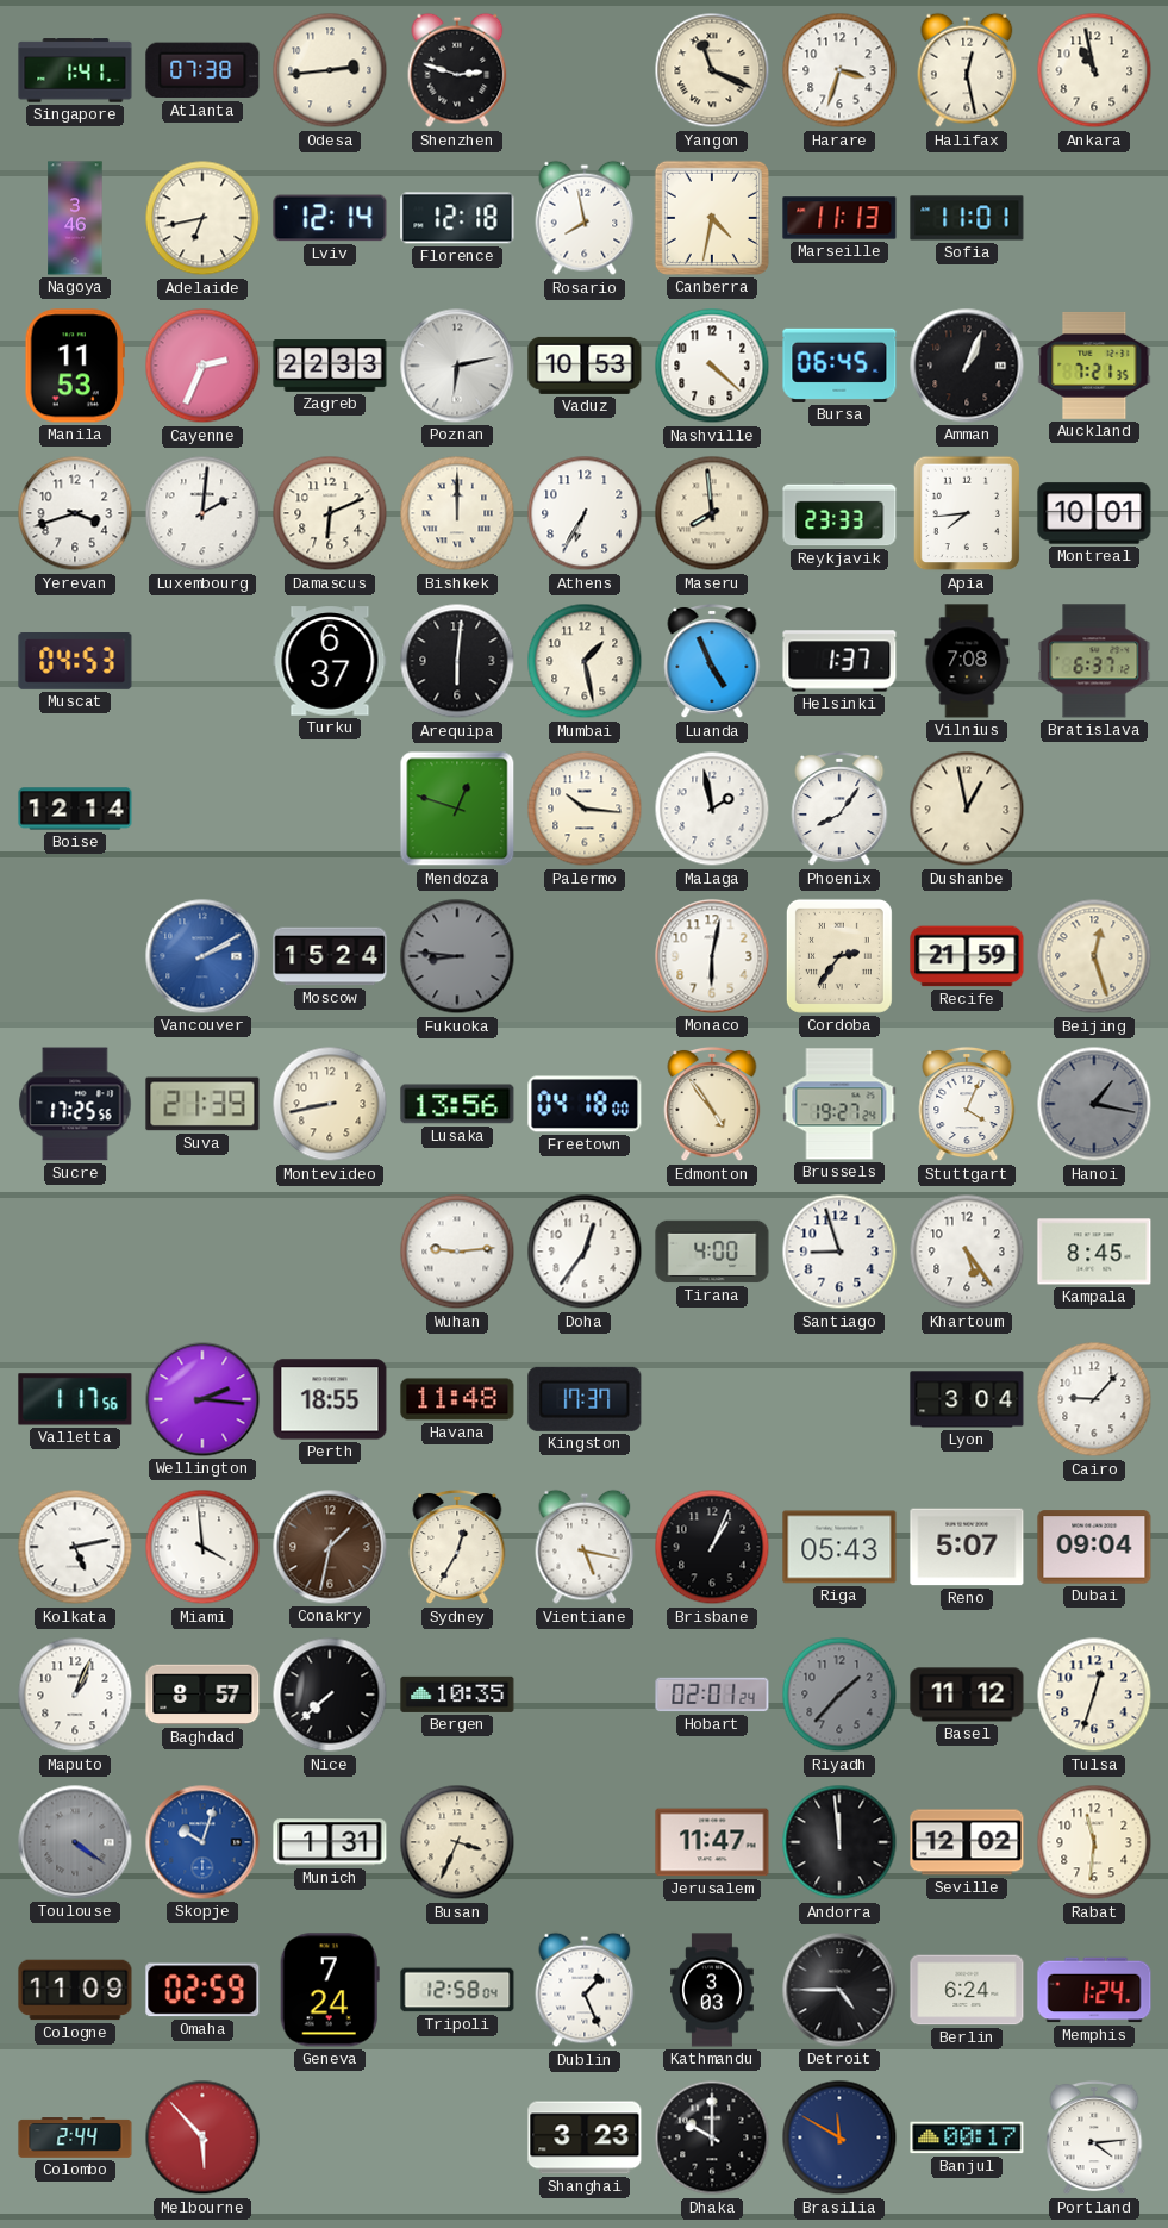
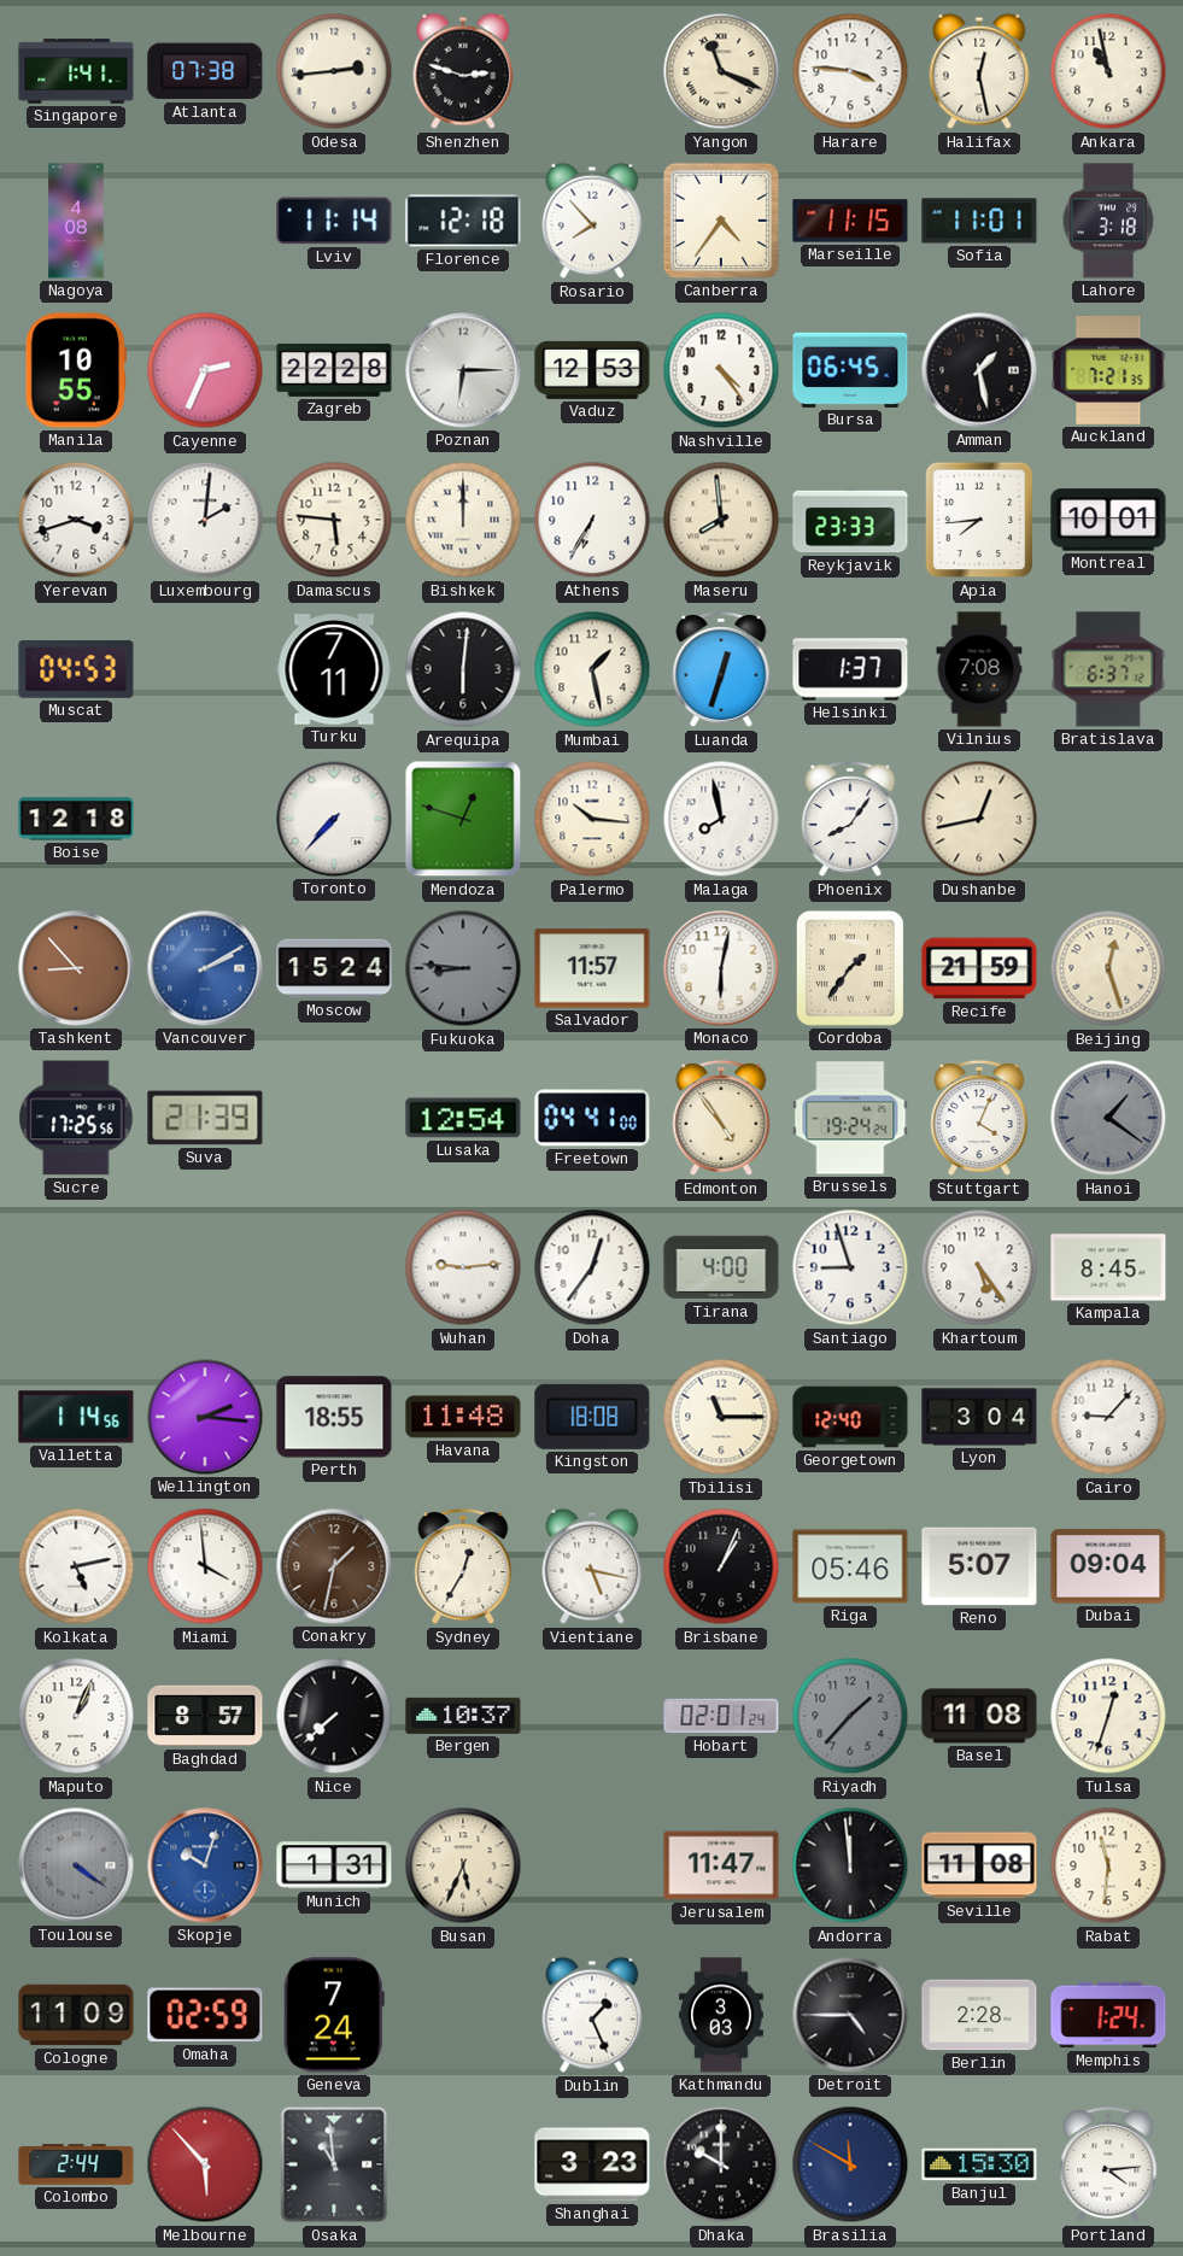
Harare: 3:33 -> 3:46
Nagoya: 3:46 -> 4:08
Adelaide: 6:43 -> none
Lviv: 12:14 -> 11:14
Rosario: 7:58 -> 7:53
Canberra: 4:32 -> 4:36
Marseille: 11:13 -> 11:15
Lahore: none -> 3:18
Manila: 11:53 -> 10:55
Zagreb: 22:33 -> 22:28
Poznan: 6:13 -> 6:15
Vaduz: 10:53 -> 12:53
Nashville: 4:22 -> 4:24
Amman: 1:04 -> 1:28
Damascus: 6:11 -> 5:46
Turku: 6:37 -> 7:11
Luanda: 4:56 -> 12:33
Boise: 12:14 -> 12:18
Toronto: none -> 7:37
Malaga: 1:58 -> 7:58
Dushanbe: 12:58 -> 12:43
Tashkent: none -> 8:53
Salvador: none -> 11:57
Cordoba: 2:36 -> 1:36
Montevideo: 8:43 -> none
Lusaka: 13:56 -> 12:54
Freetown: 04:18 -> 04:41
Brussels: 19:27 -> 19:24
Hanoi: 1:17 -> 1:21
Valletta: 1:17 -> 1:14
Kingston: 17:37 -> 18:08
Tbilisi: none -> 11:15
Georgetown: none -> 12:40
Riga: 05:43 -> 05:46
Bergen: 10:35 -> 10:37
Basel: 11:12 -> 11:08
Busan: 3:34 -> 5:34
Seville: 12:02 -> 11:08
Tripoli: 12:58 -> none
Berlin: 6:24 -> 2:28
Osaka: none -> 10:59
Banjul: 00:17 -> 15:30
